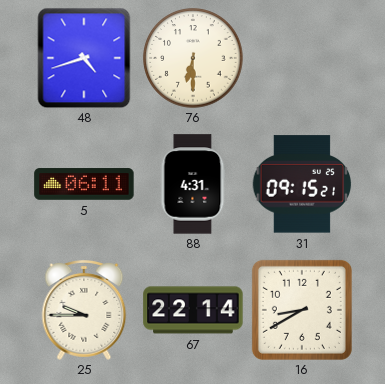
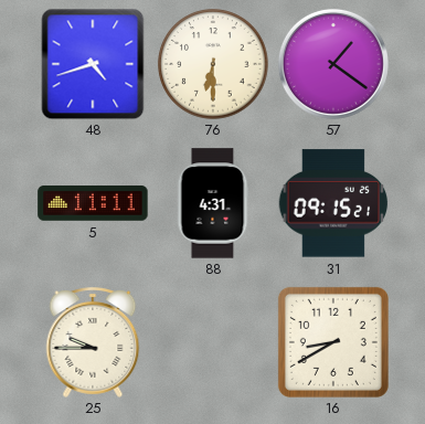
57: none -> 1:21
5: 06:11 -> 11:11
67: 22:14 -> none
